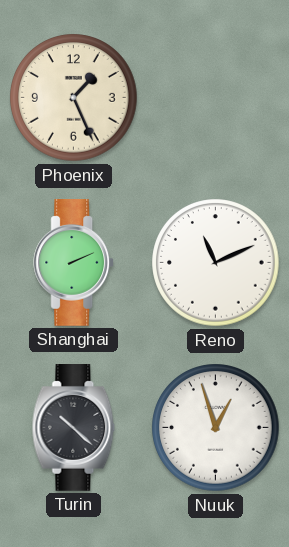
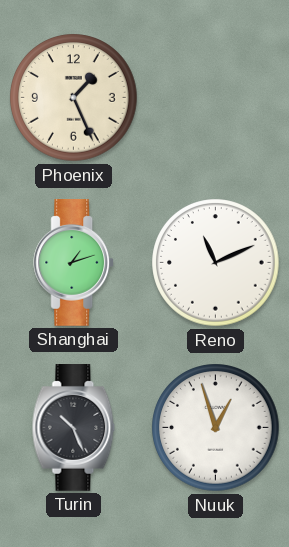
Shanghai: 2:11 -> 1:12
Turin: 10:22 -> 10:26
